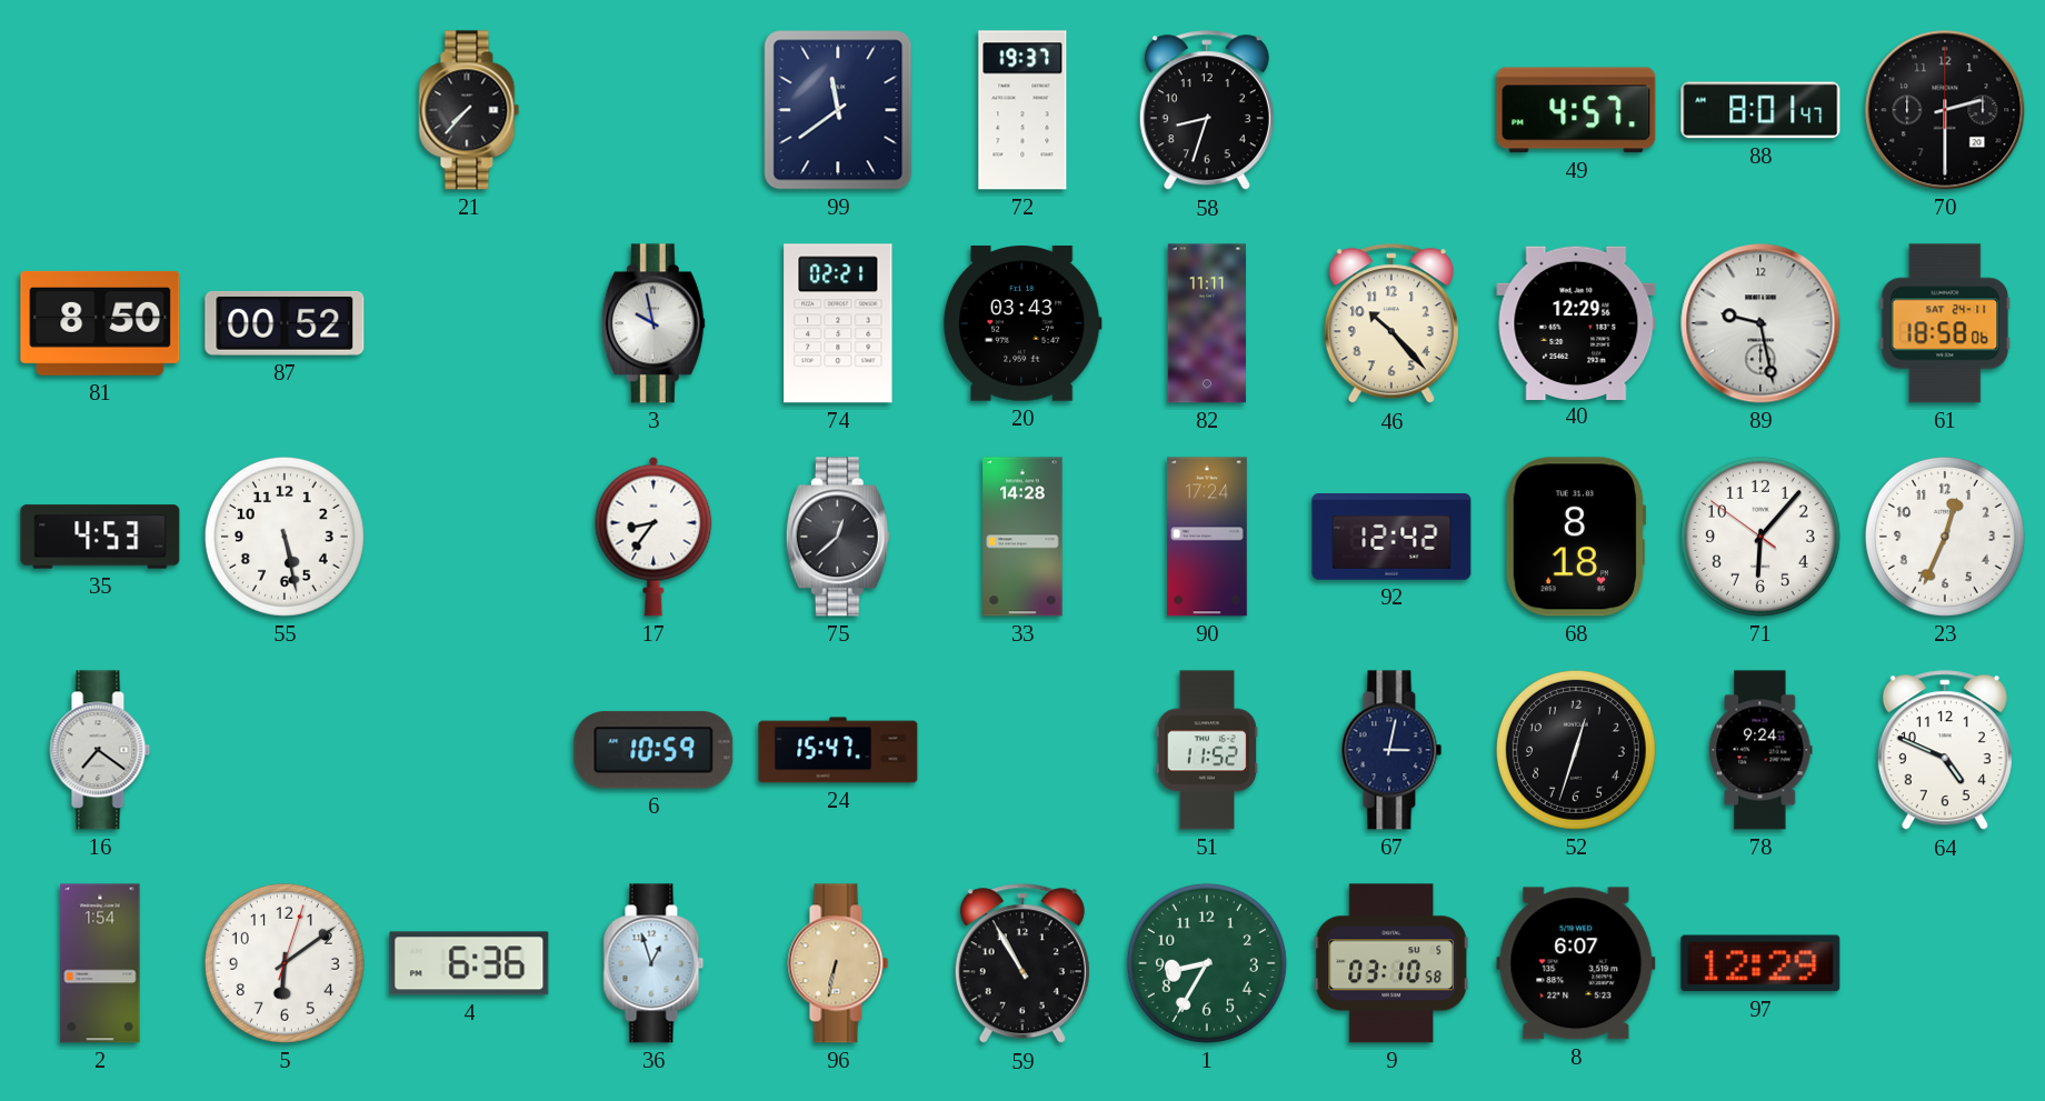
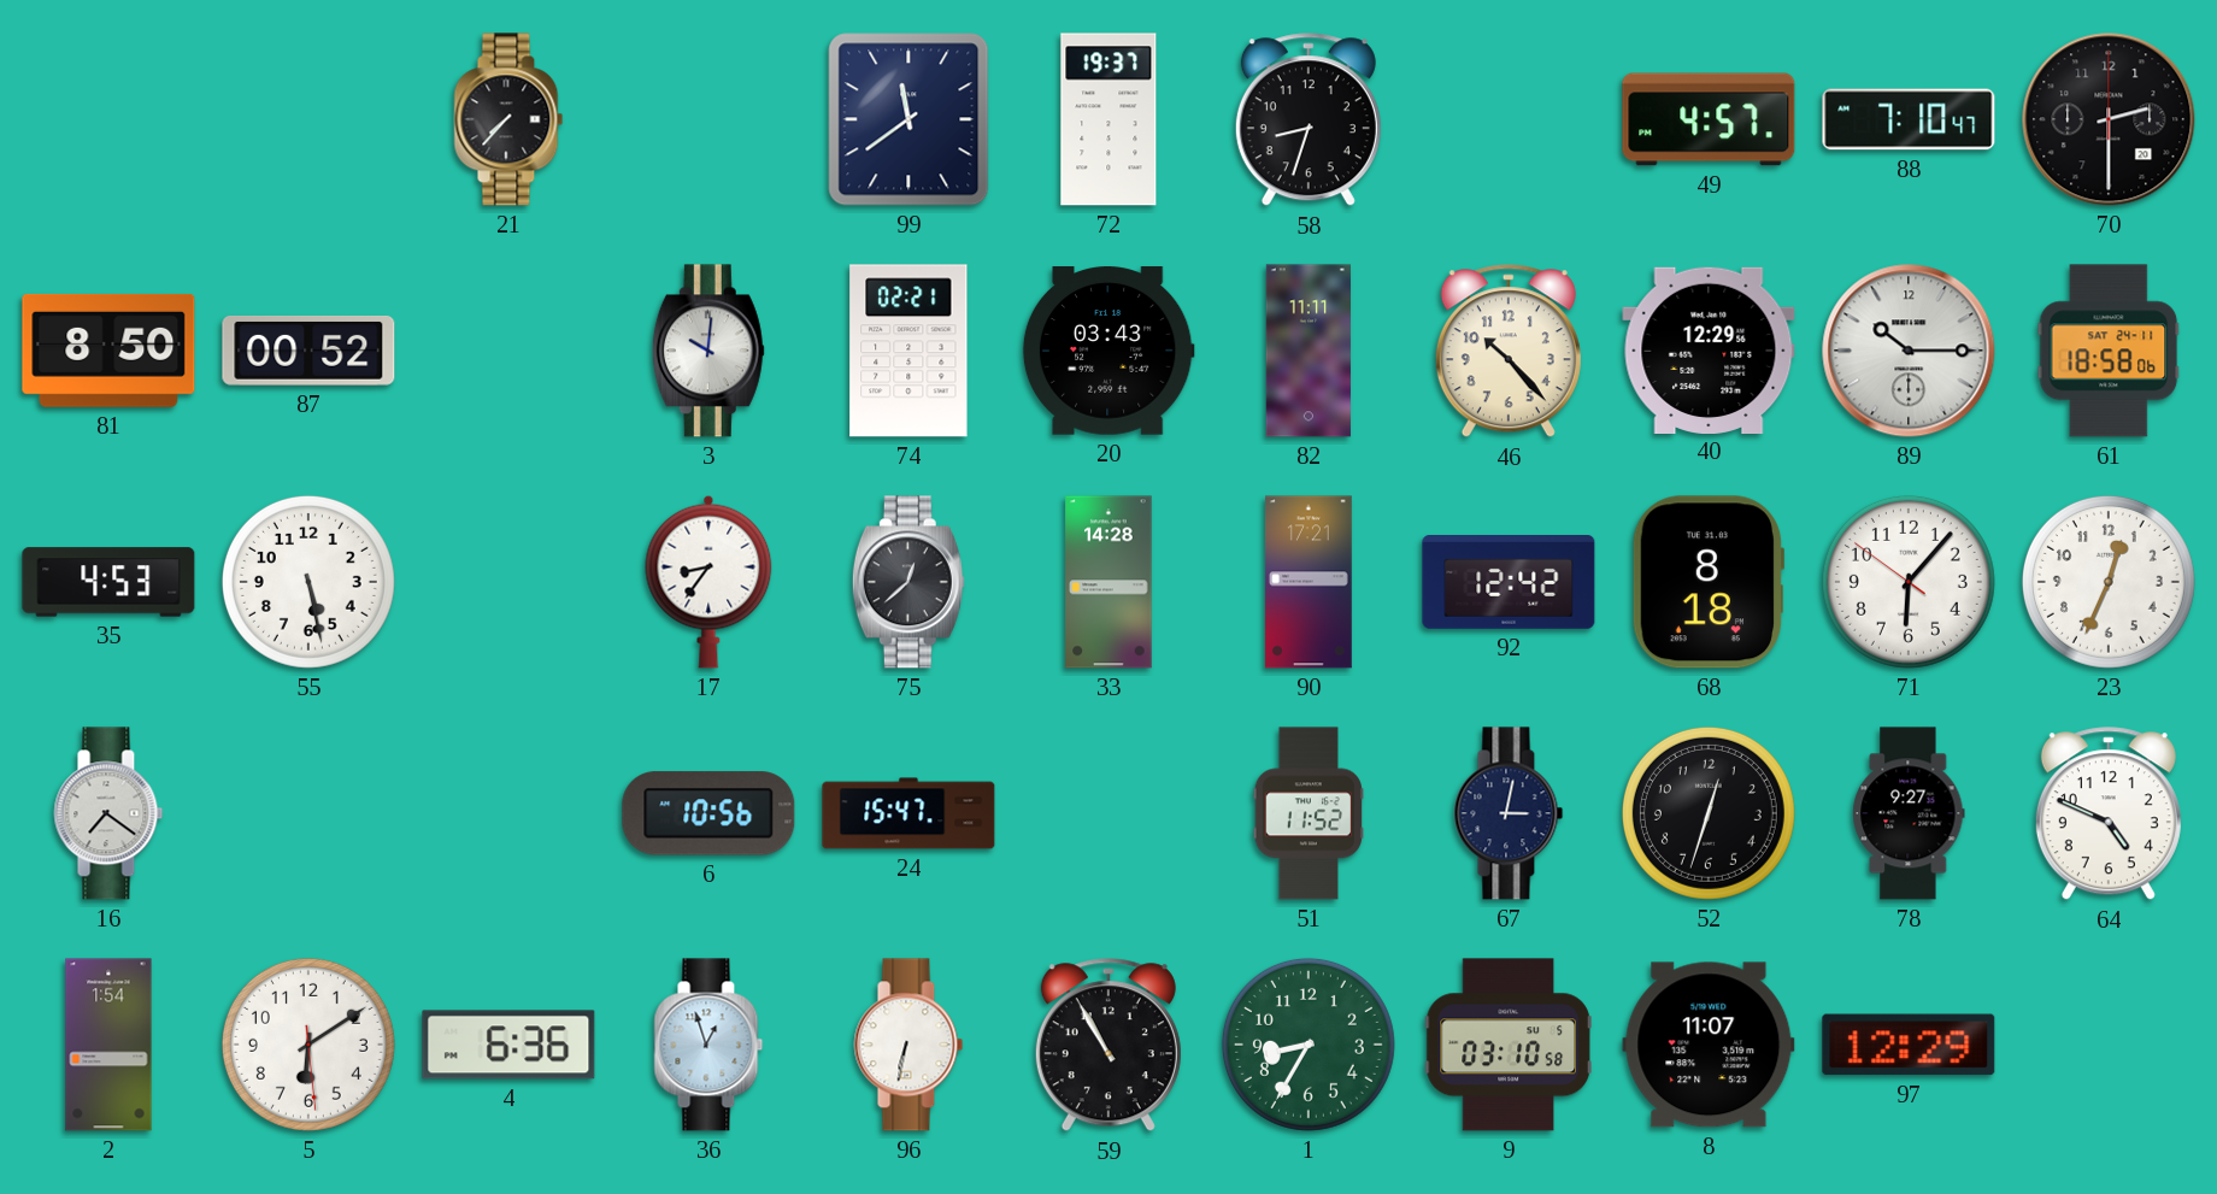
88: 8:01 -> 7:10
3: 9:58 -> 10:01
89: 9:28 -> 10:15
90: 17:24 -> 17:21
6: 10:59 -> 10:56
78: 9:24 -> 9:27
5: 6:09:03 -> 6:09:29
96 dial: champagne -> white
8: 6:07 -> 11:07
